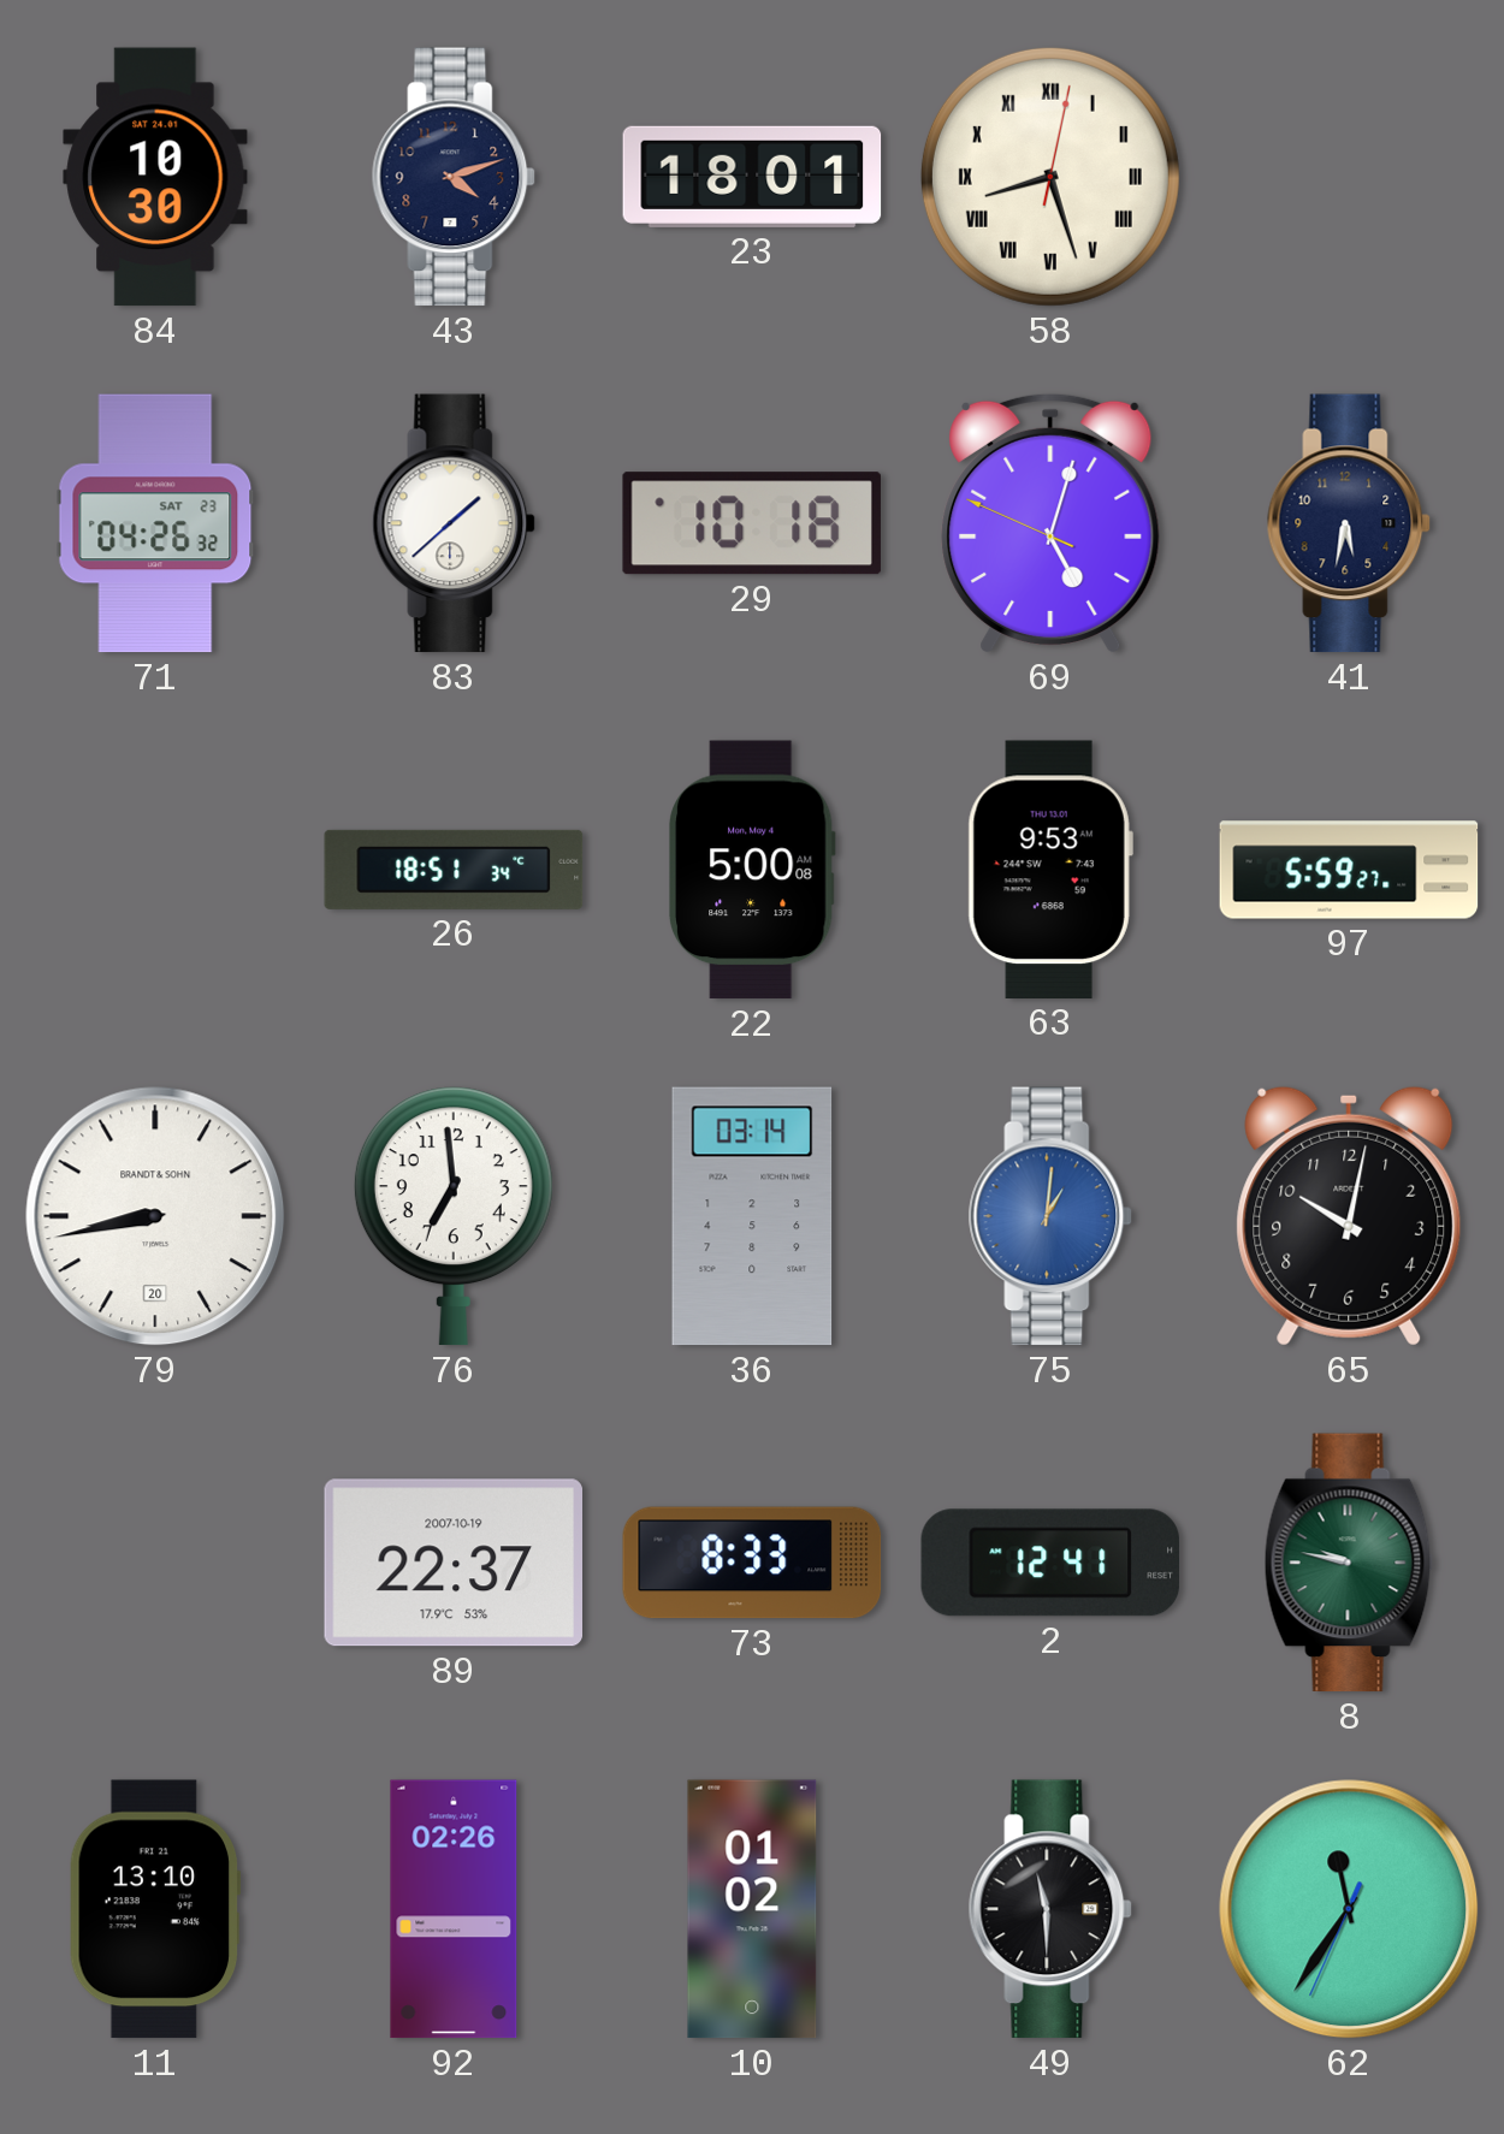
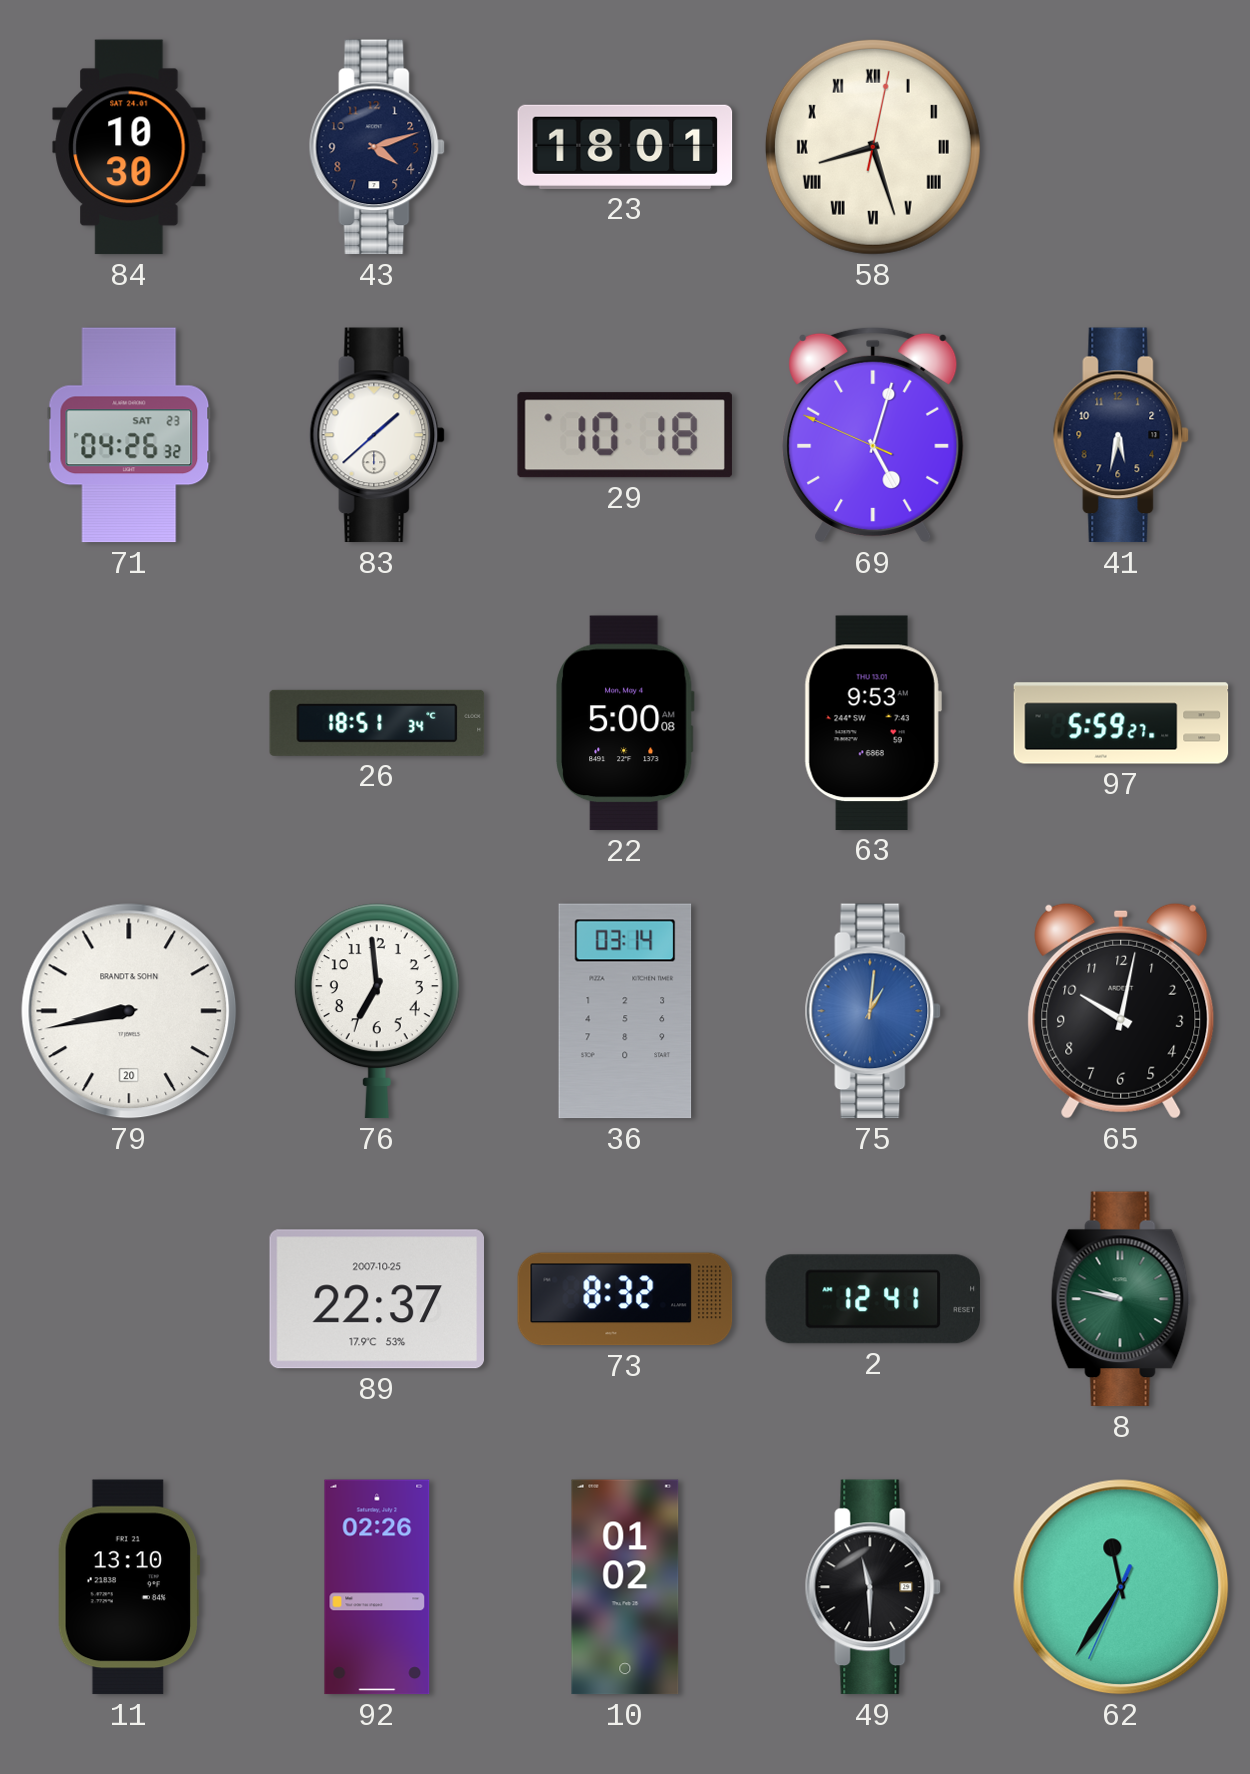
89 date: 2007-10-19 -> 2007-10-25
73: 8:33 -> 8:32
